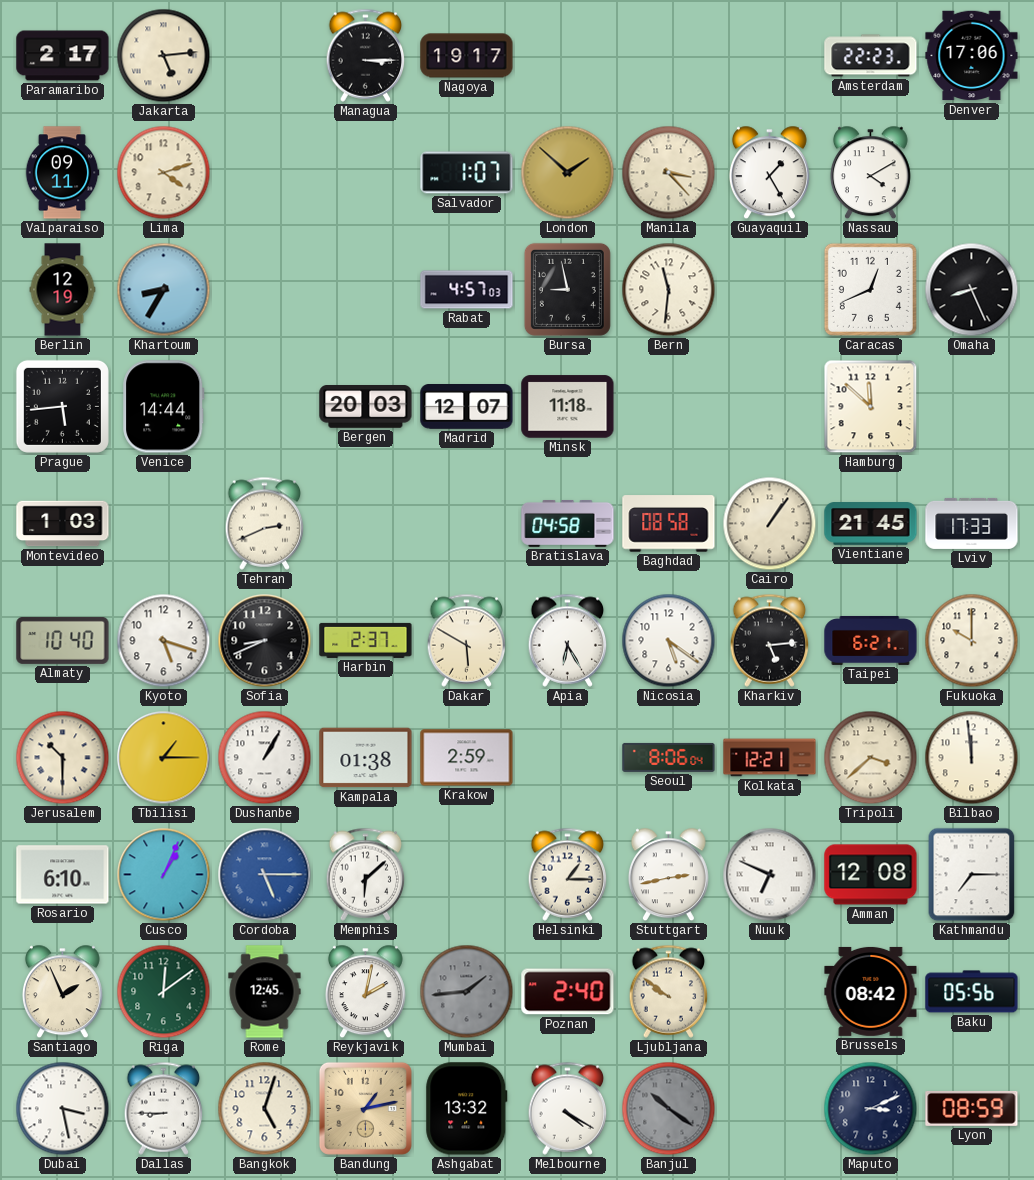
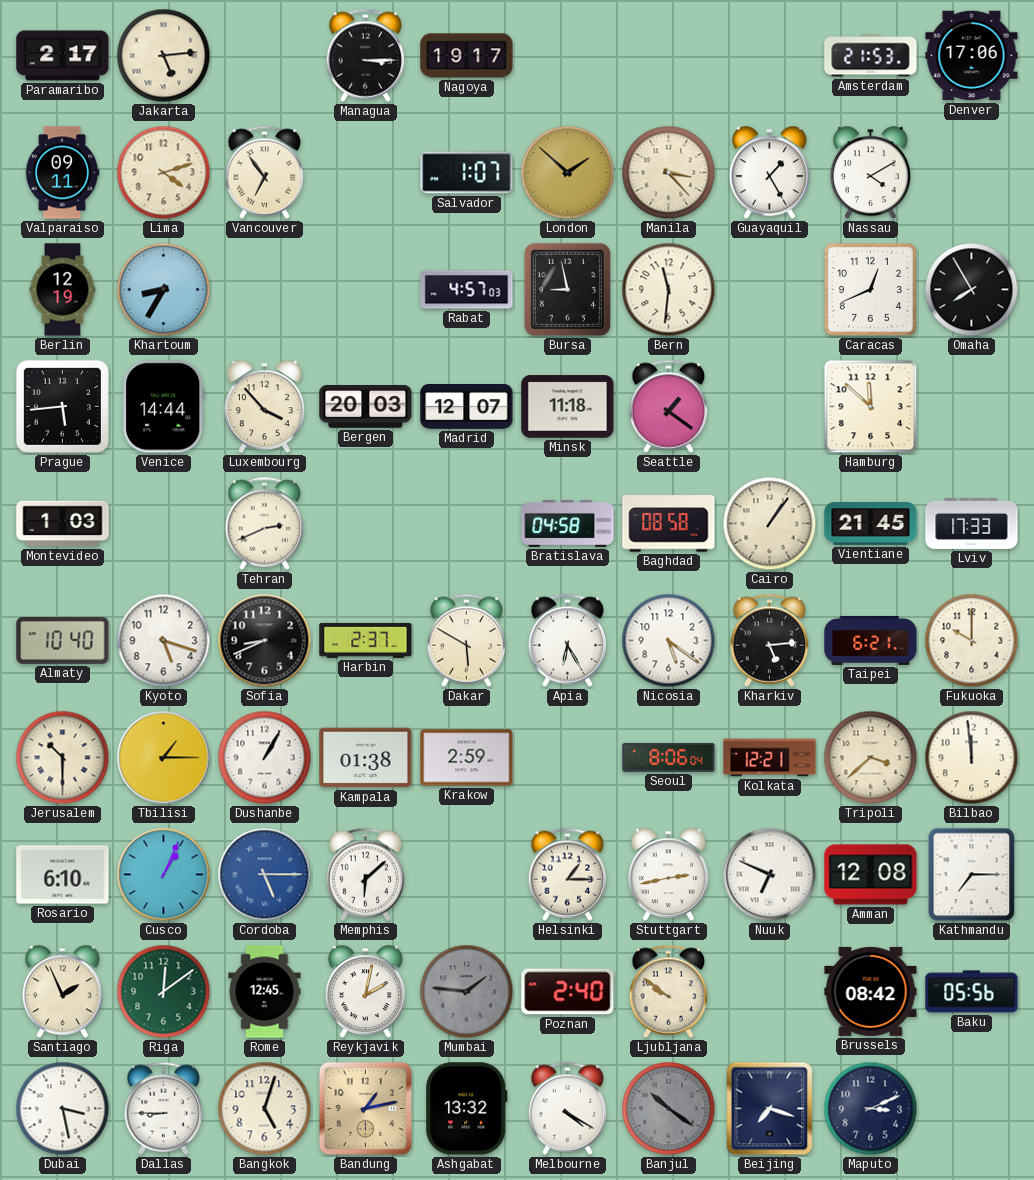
Amsterdam: 22:23 -> 21:53
Vancouver: none -> 6:54
Omaha: 8:26 -> 7:55
Luxembourg: none -> 3:53
Seattle: none -> 1:21
Mumbai: 1:44 -> 1:46
Beijing: none -> 7:18
Lyon: 08:59 -> none
